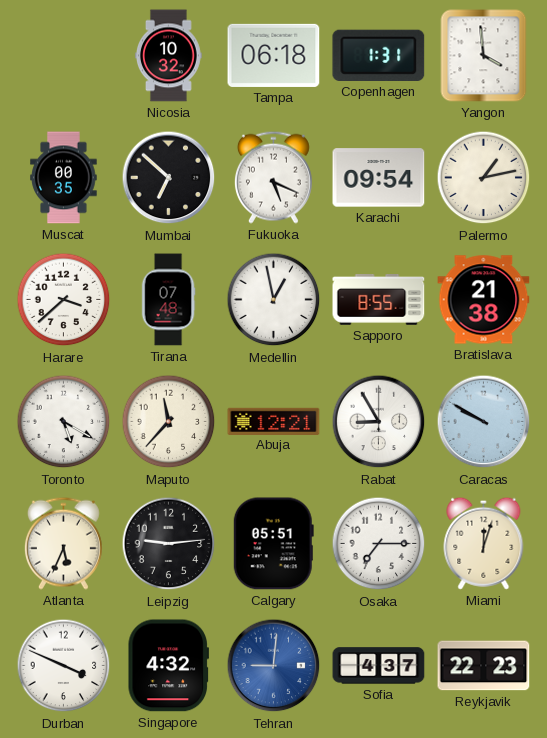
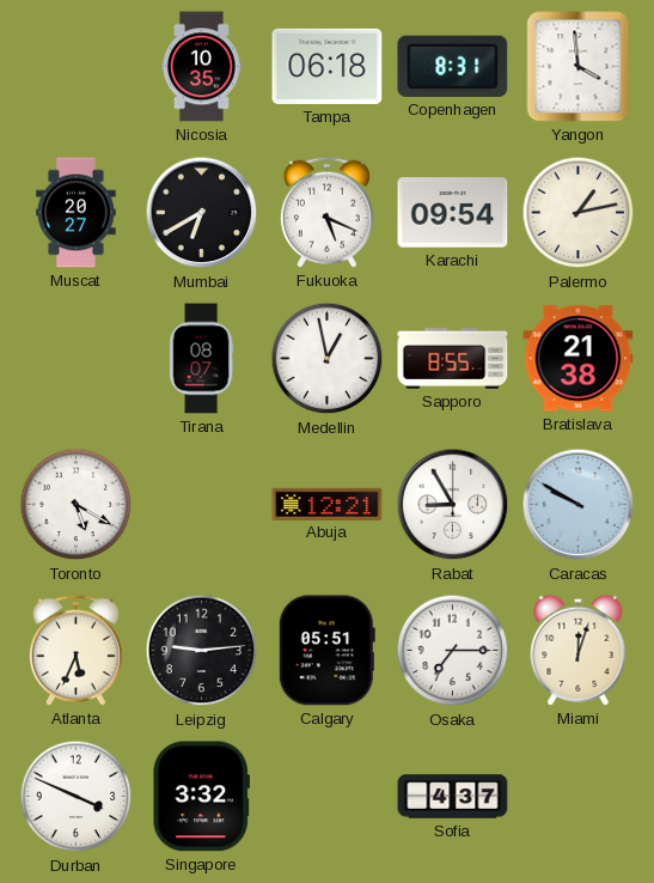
Nicosia: 10:32 -> 10:35
Copenhagen: 1:31 -> 8:31
Muscat: 00:35 -> 20:27
Mumbai: 6:52 -> 6:40
Harare: 3:38 -> none
Tirana: 07:48 -> 08:07
Maputo: 11:37 -> none
Singapore: 4:32 -> 3:32
Tehran: 9:01 -> none
Reykjavik: 22:23 -> none
